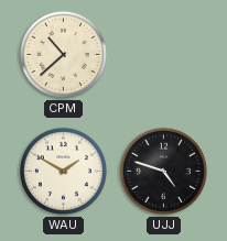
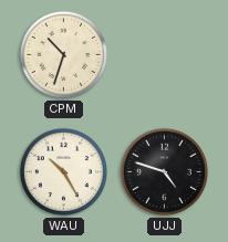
CPM: 10:38 -> 10:33
WAU: 1:50 -> 10:25
